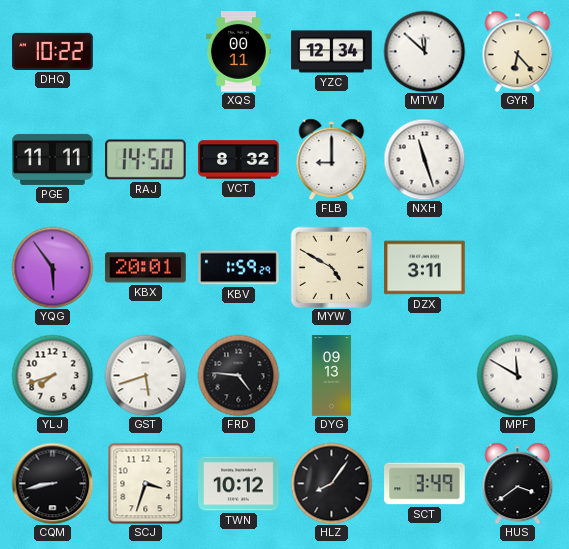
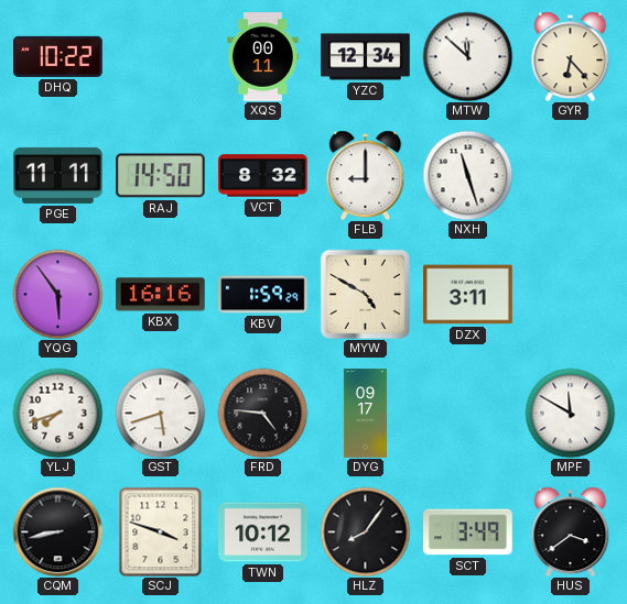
KBX: 20:01 -> 16:16
DYG: 09:13 -> 09:17
SCJ: 3:33 -> 3:48
